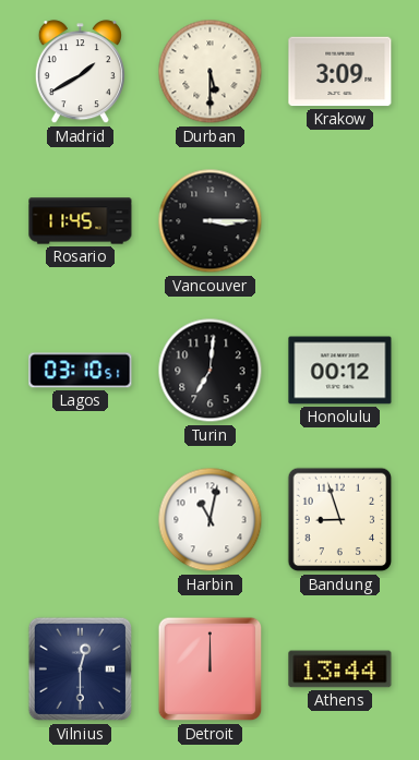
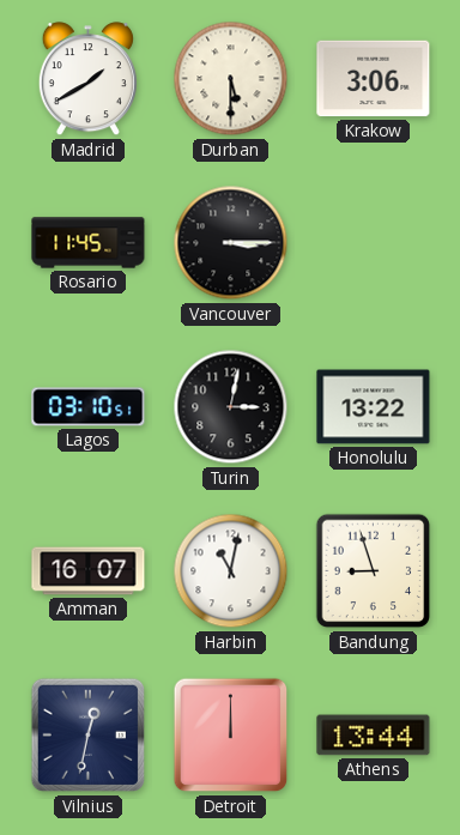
Krakow: 3:09 -> 3:06
Turin: 7:01 -> 3:02
Honolulu: 00:12 -> 13:22
Amman: none -> 16:07
Vilnius: 12:30 -> 12:32
